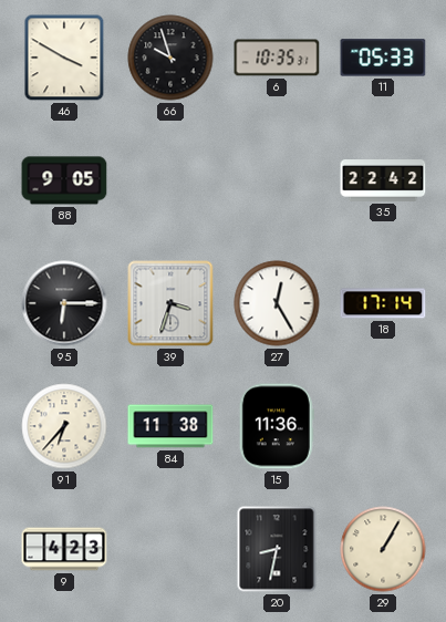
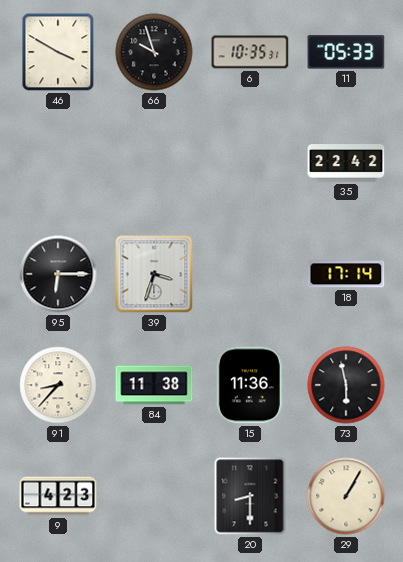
88: 9:05 -> none
27: 12:25 -> none
91: 6:37 -> 8:37
73: none -> 5:58
20: 8:32 -> 8:30
